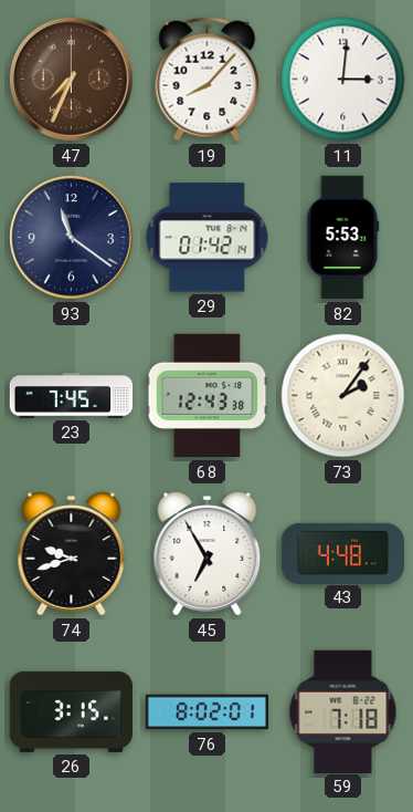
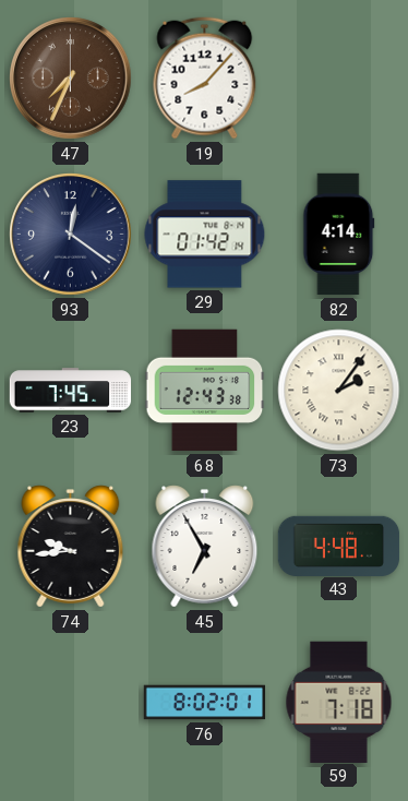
11: 3:01 -> none
93: 11:21 -> 12:21
82: 5:53 -> 4:14
74: 9:42 -> 9:44
26: 3:15 -> none
